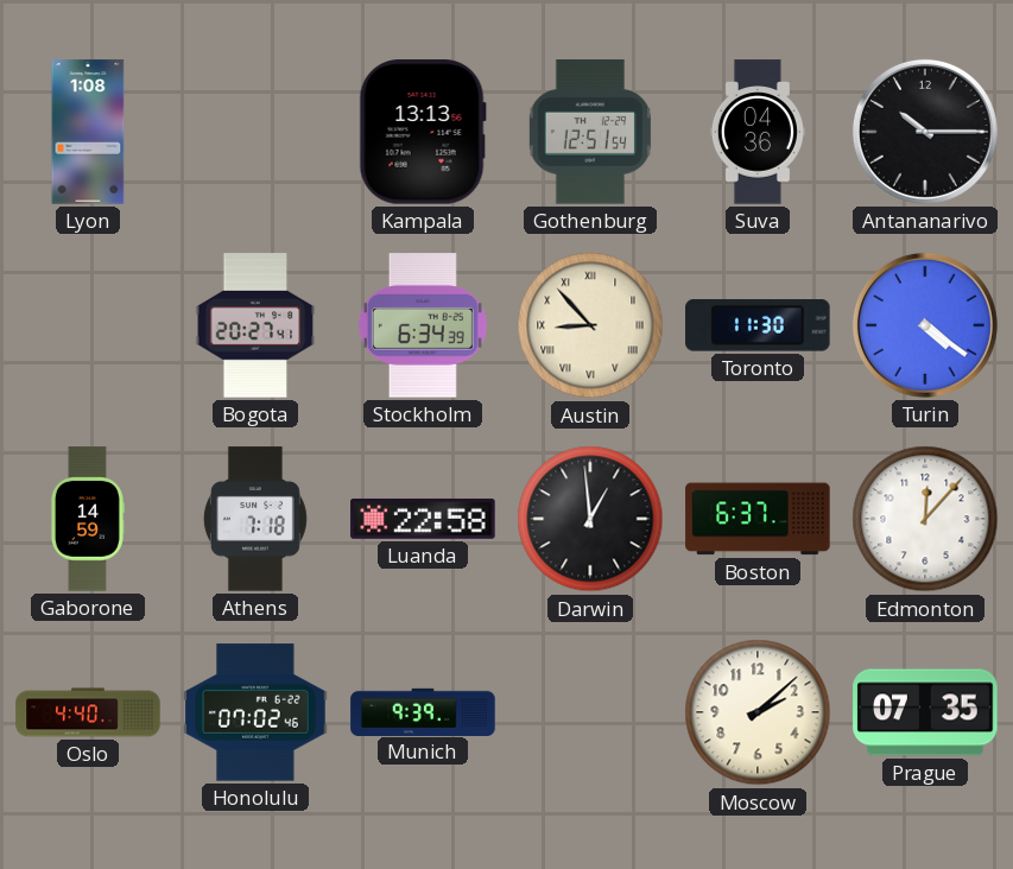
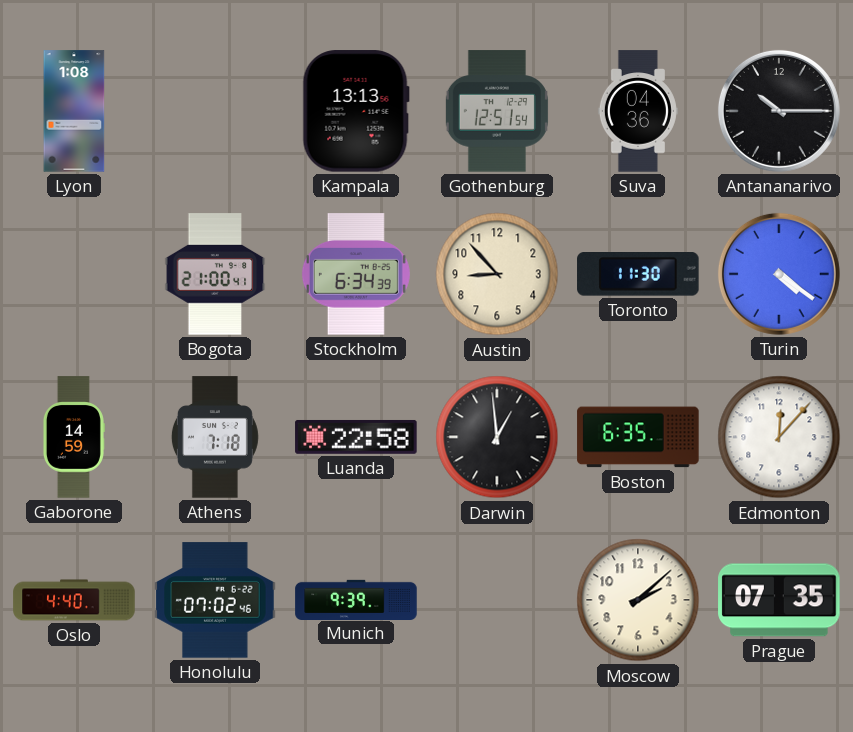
Bogota: 20:27 -> 21:00
Austin numerals: Roman -> Arabic
Boston: 6:37 -> 6:35
